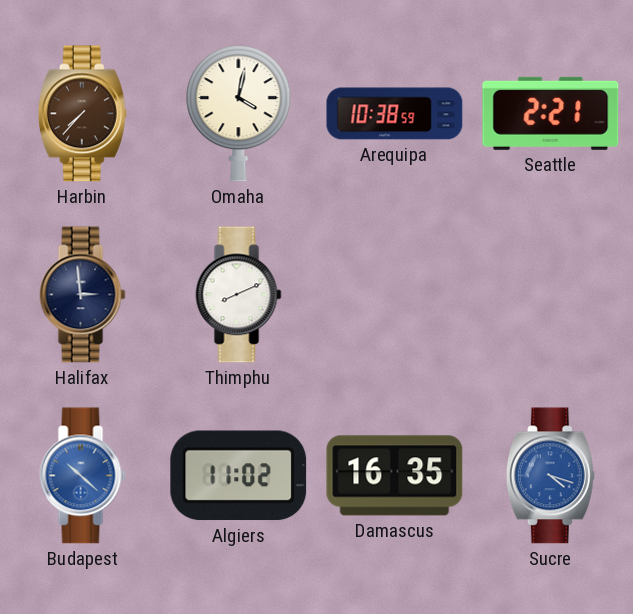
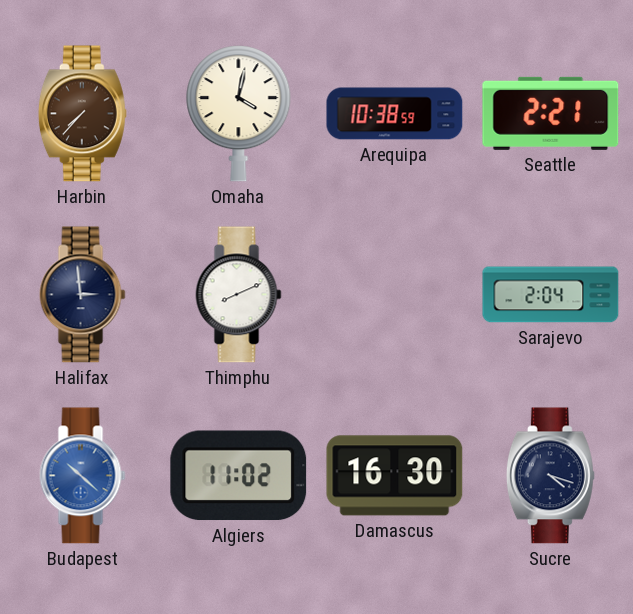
Sarajevo: none -> 2:04
Damascus: 16:35 -> 16:30
Sucre dial: blue -> navy
